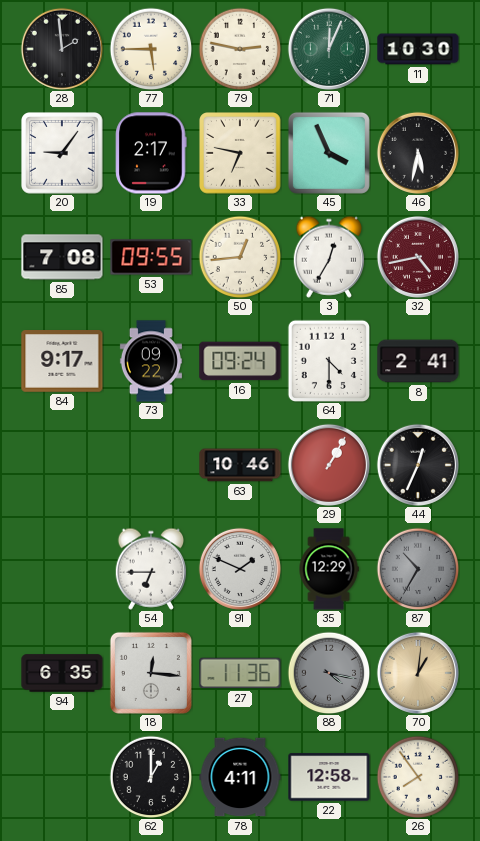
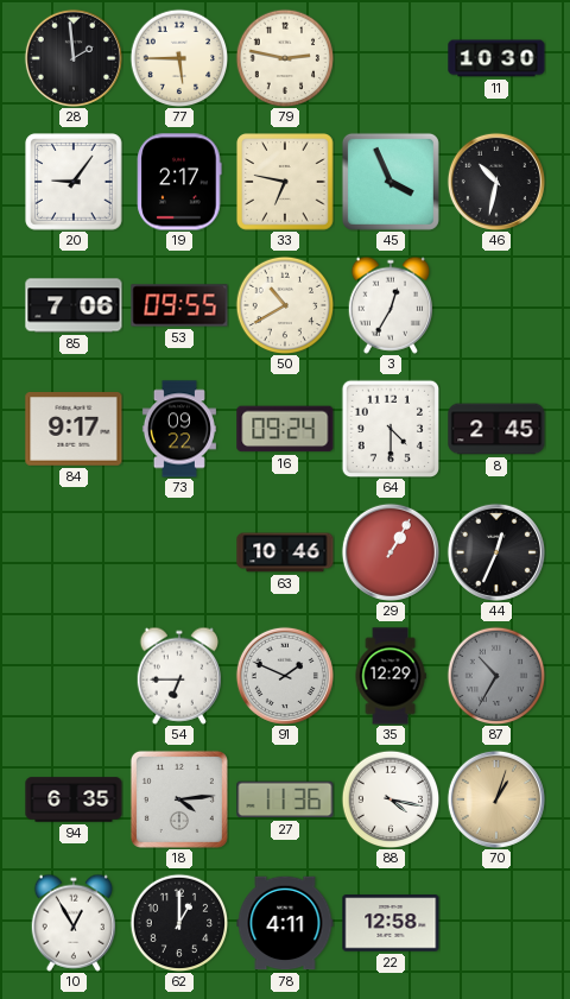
71: 12:04 -> none
46: 5:32 -> 10:32
85: 7:08 -> 7:06
50: 12:44 -> 10:40
32: 4:43 -> none
8: 2:41 -> 2:45
18: 12:16 -> 4:14
88 dial: grey -> white
70: 1:01 -> 1:03
10: none -> 12:55
26: 7:54 -> none
